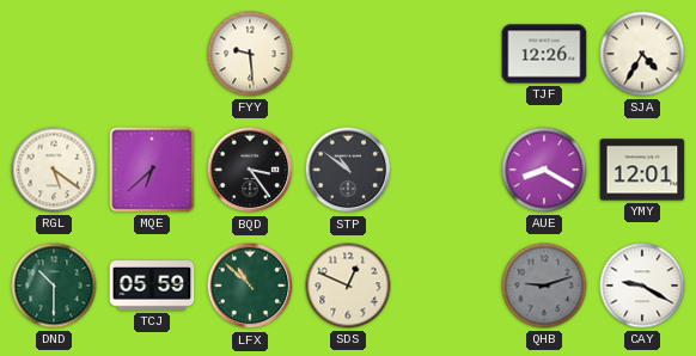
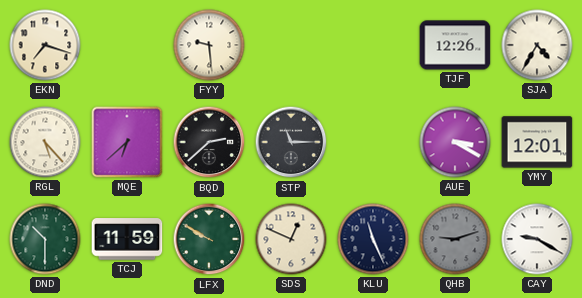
EKN: none -> 7:18
RGL: 5:21 -> 5:23
BQD: 3:24 -> 2:38
STP: 10:51 -> 11:15
AUE: 8:20 -> 3:20
TCJ: 05:59 -> 11:59
LFX: 10:52 -> 9:50
KLU: none -> 11:26
